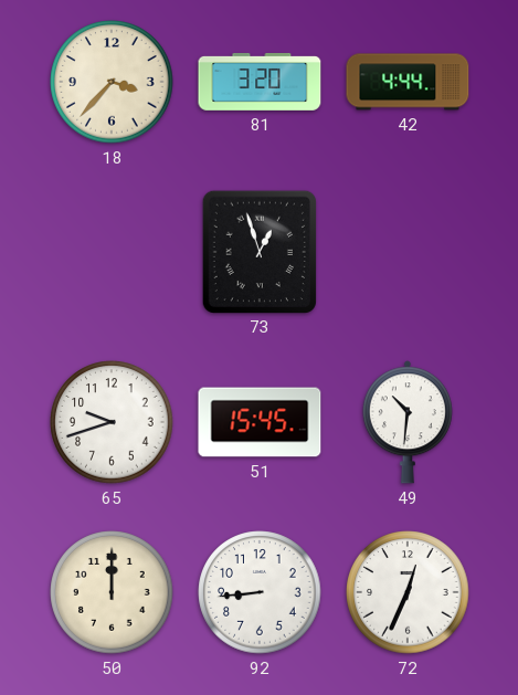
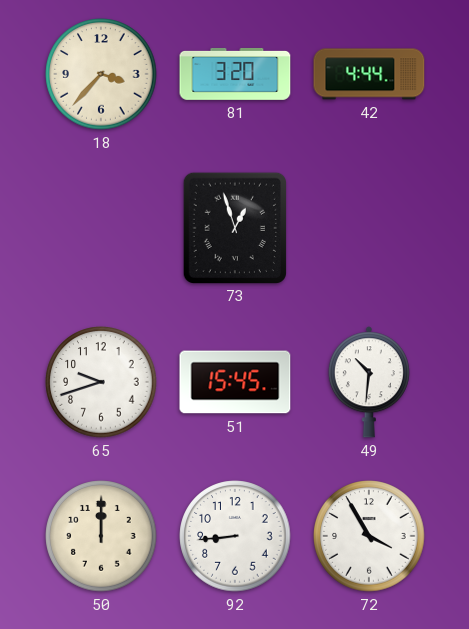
72: 12:34 -> 3:55
